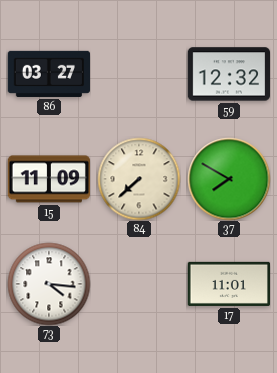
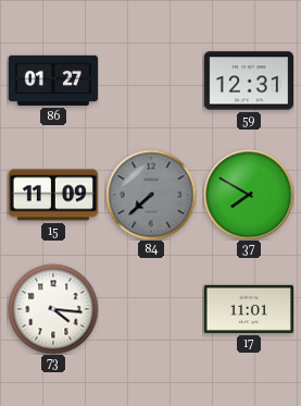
86: 03:27 -> 01:27
59: 12:32 -> 12:31
84 dial: cream -> grey
